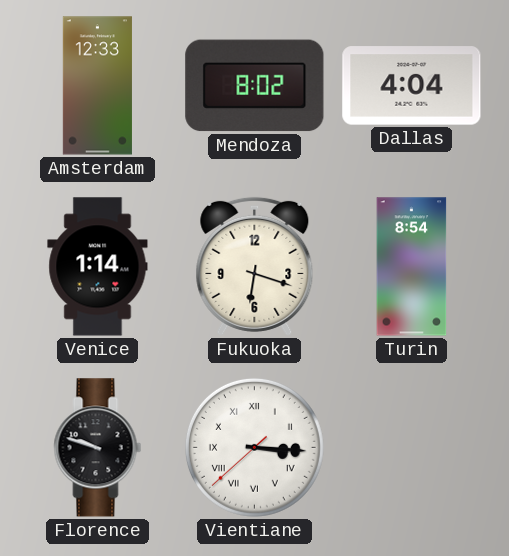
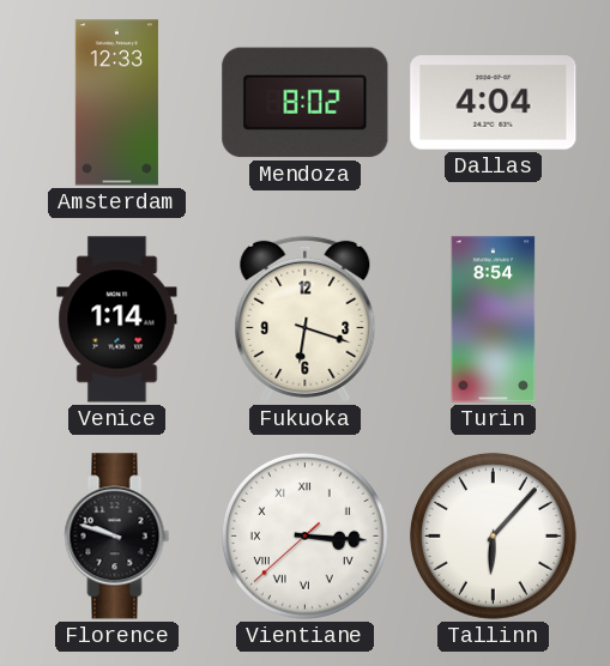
Tallinn: none -> 6:07
